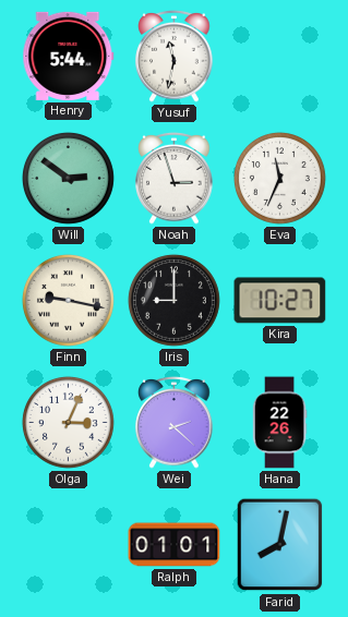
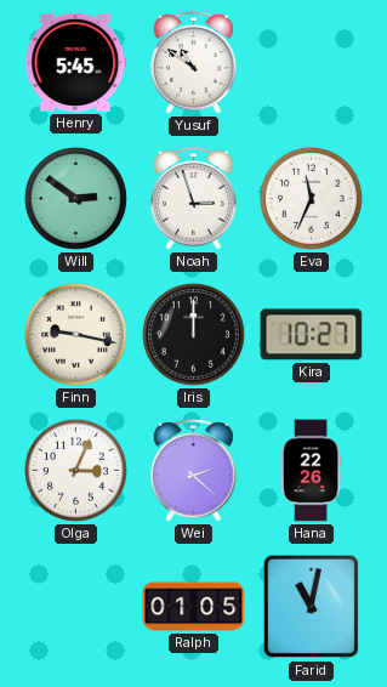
Henry: 5:44 -> 5:45
Yusuf: 11:32 -> 10:51
Iris: 9:00 -> 12:00
Ralph: 01:01 -> 01:05
Farid: 8:02 -> 11:02
